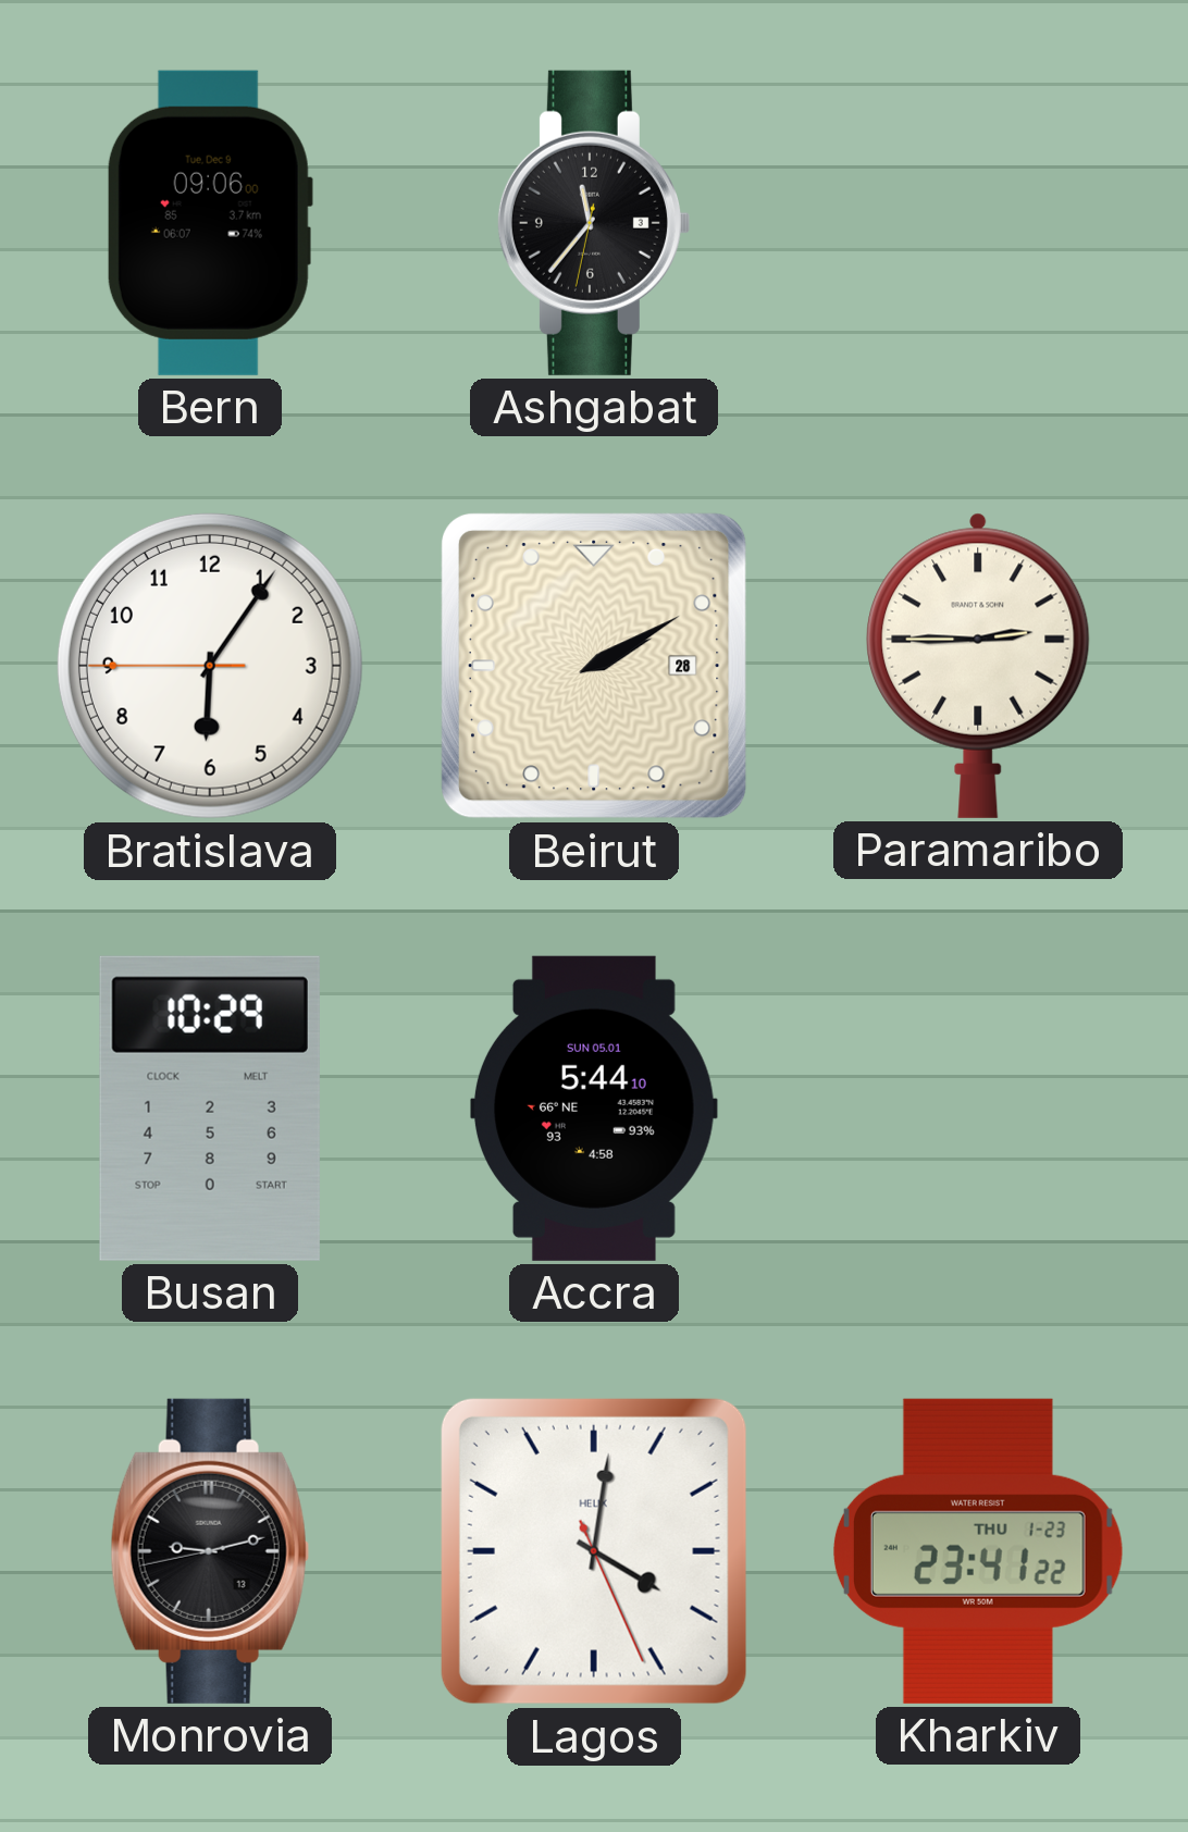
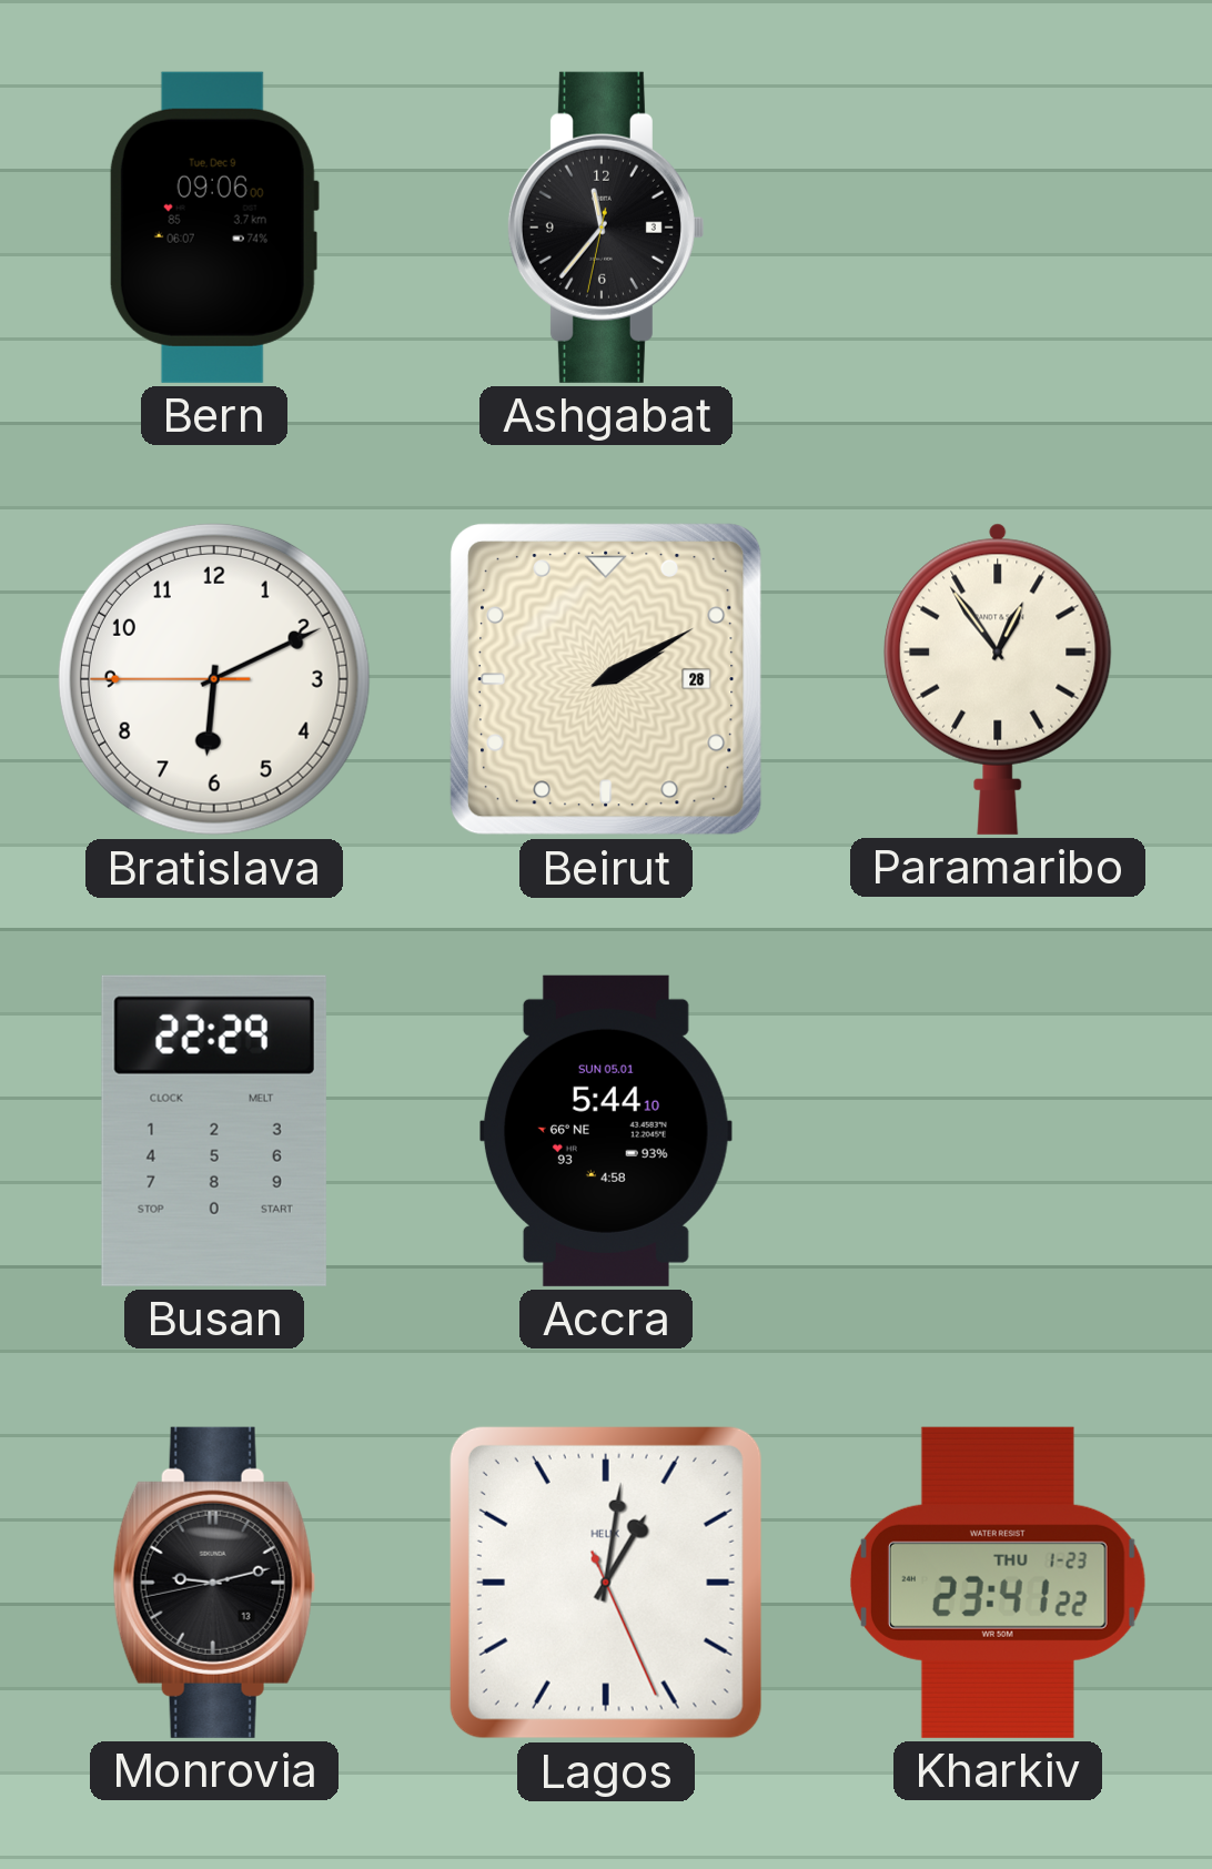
Bratislava: 6:05 -> 6:10
Paramaribo: 2:45 -> 12:54
Busan: 10:29 -> 22:29
Lagos: 4:01 -> 1:01
